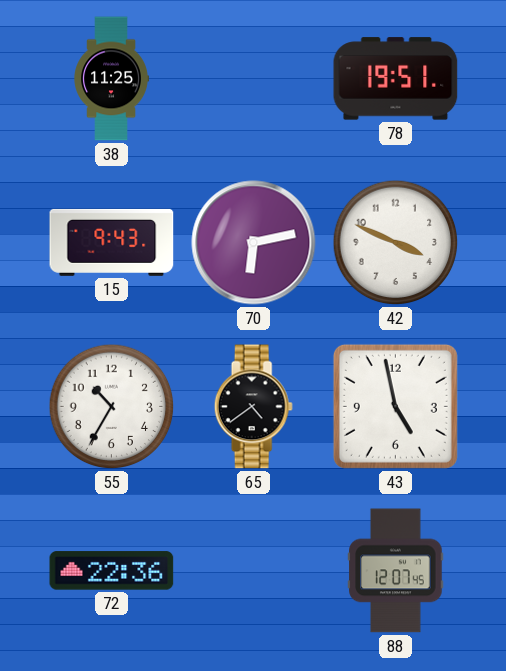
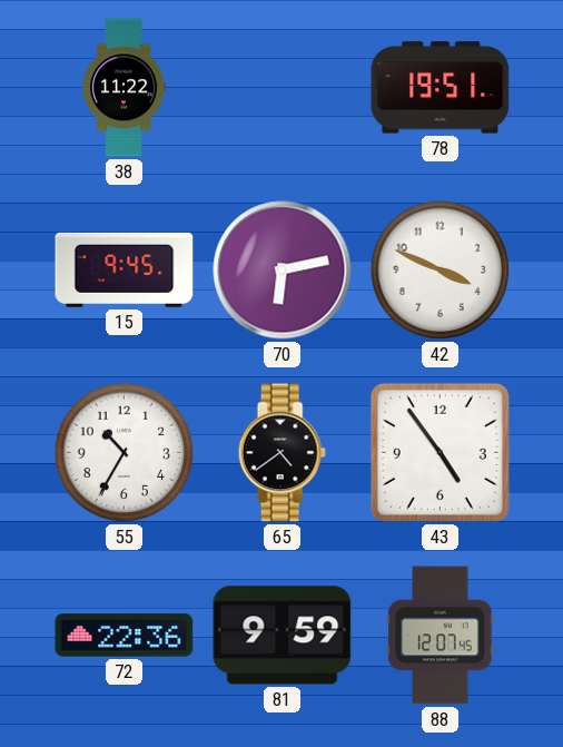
38: 11:25 -> 11:22
15: 9:43 -> 9:45
43: 4:58 -> 4:54
81: none -> 9:59
